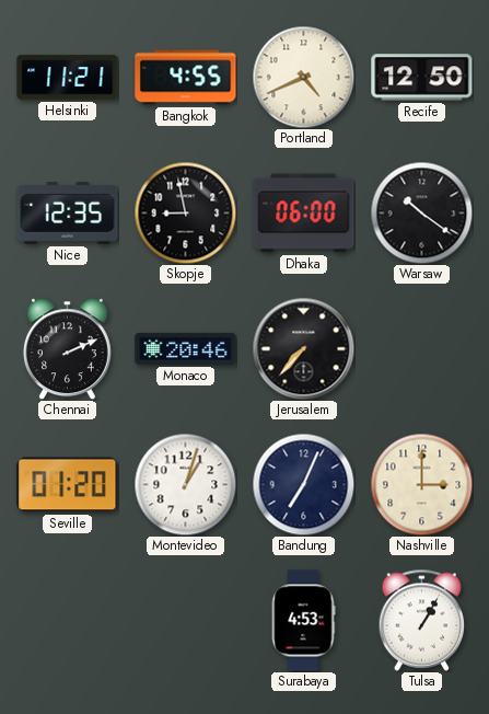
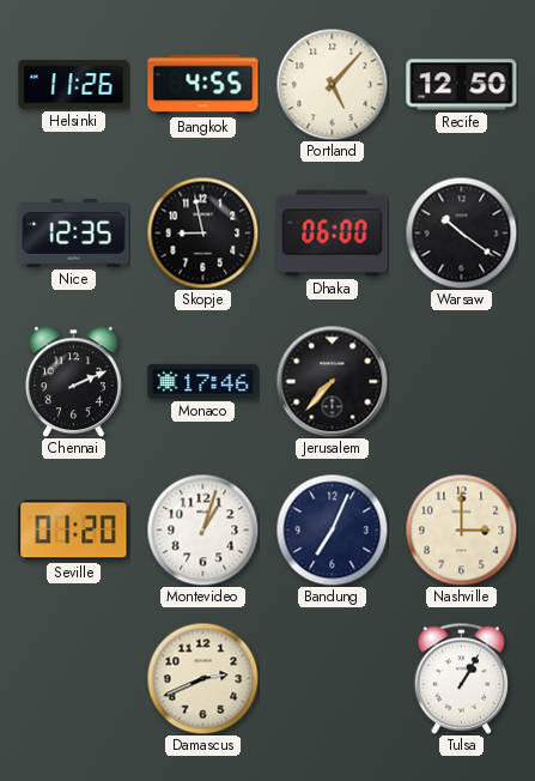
Helsinki: 11:21 -> 11:26
Portland: 4:41 -> 5:07
Monaco: 20:46 -> 17:46
Damascus: none -> 2:41
Surabaya: 4:53 -> none
